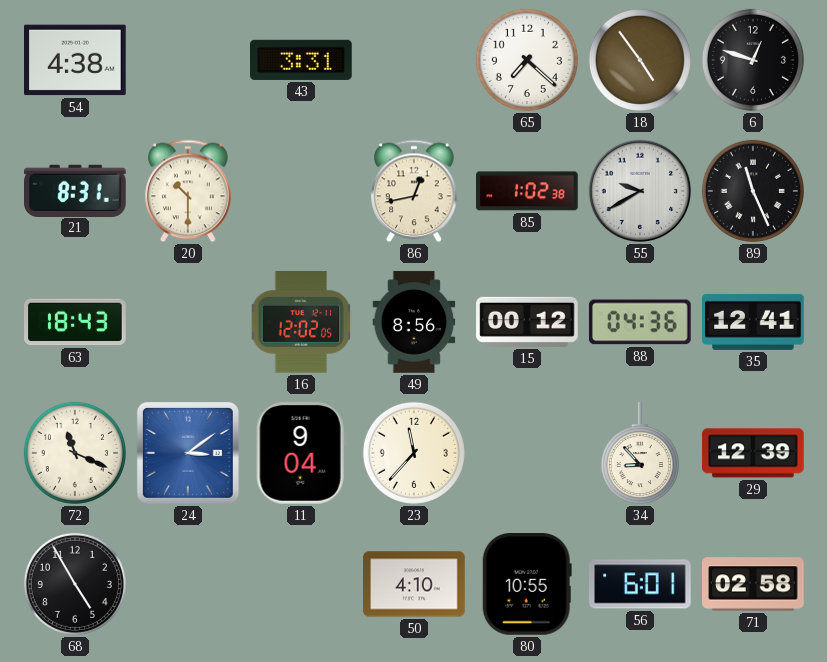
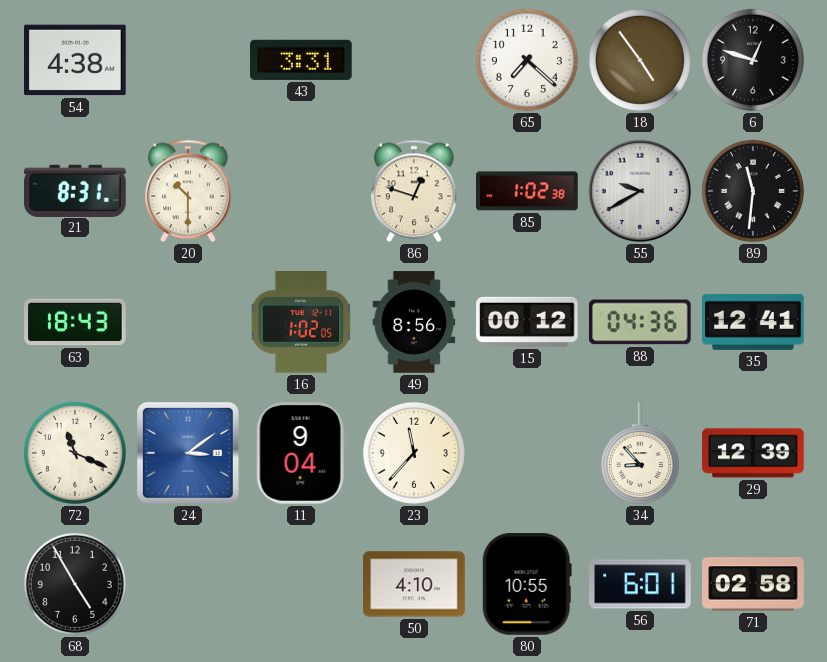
86: 12:43 -> 12:48
89: 11:26 -> 11:31
16: 12:02 -> 1:02
